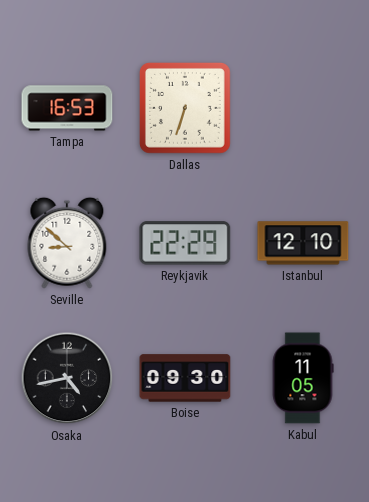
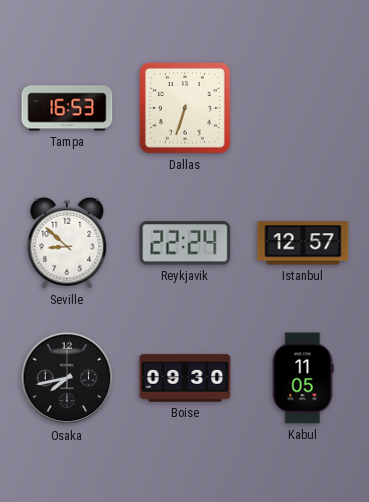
Reykjavik: 22:29 -> 22:24
Istanbul: 12:10 -> 12:57
Osaka: 4:43 -> 7:43
